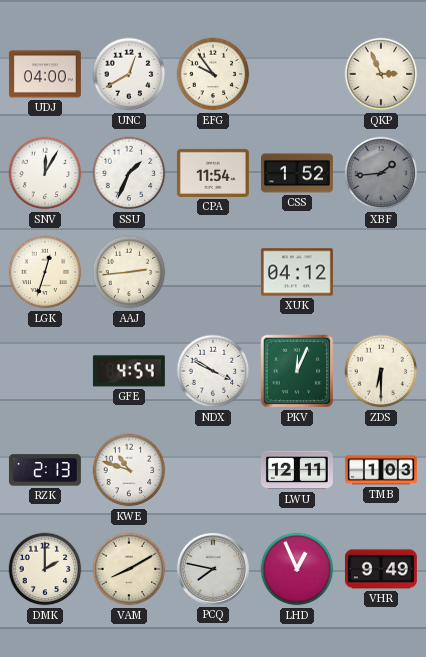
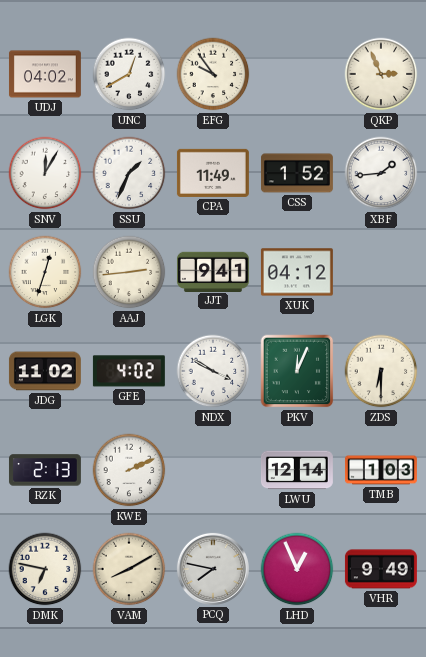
UDJ: 04:00 -> 04:02
CPA: 11:54 -> 11:49
XBF dial: grey -> white
JJT: none -> 9:41
JDG: none -> 11:02
GFE: 4:54 -> 4:02
KWE: 10:48 -> 2:11
LWU: 12:11 -> 12:14
DMK: 2:00 -> 6:47
